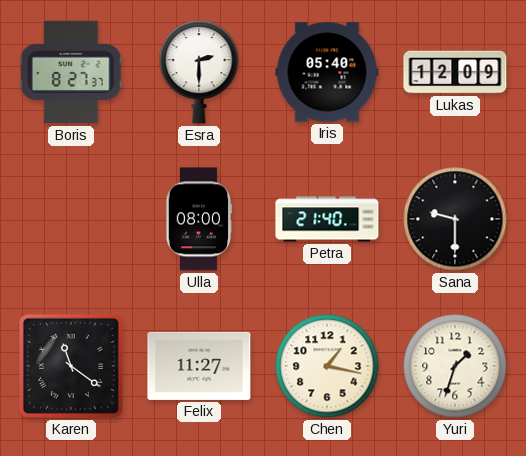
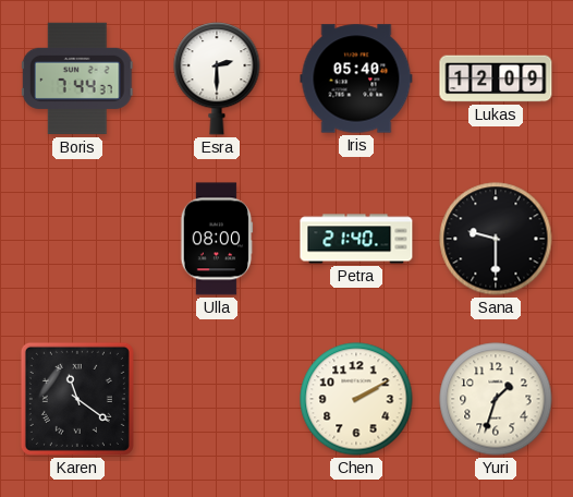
Boris: 8:27 -> 7:44
Felix: 11:27 -> none
Chen: 1:17 -> 2:10
